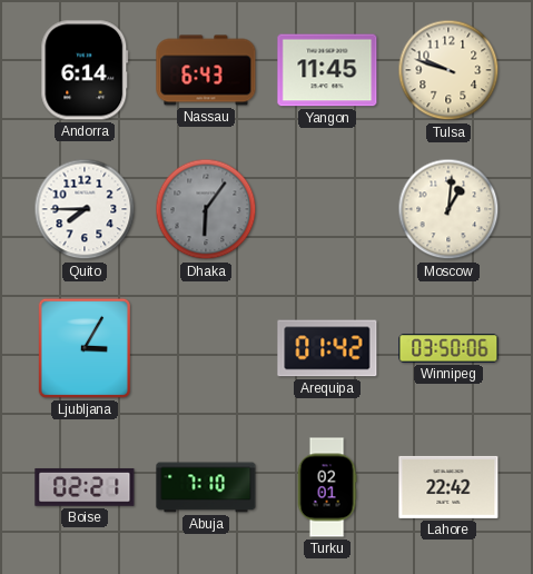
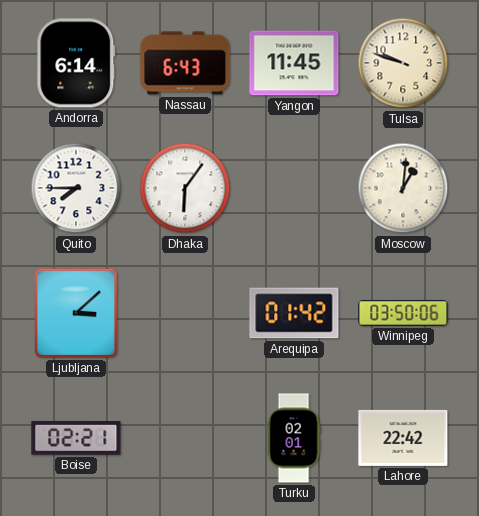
Dhaka dial: grey -> white
Ljubljana: 3:05 -> 3:08
Abuja: 7:10 -> none
